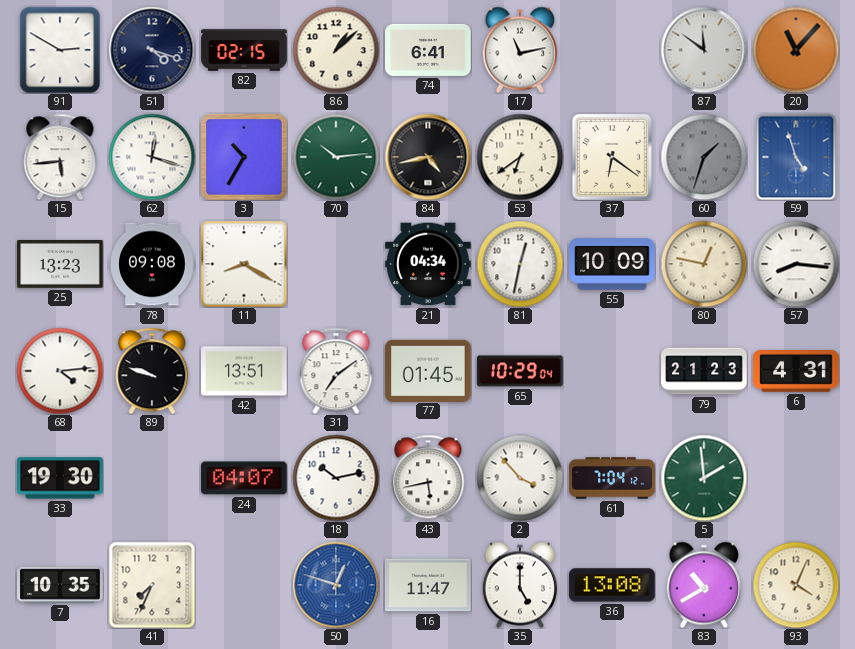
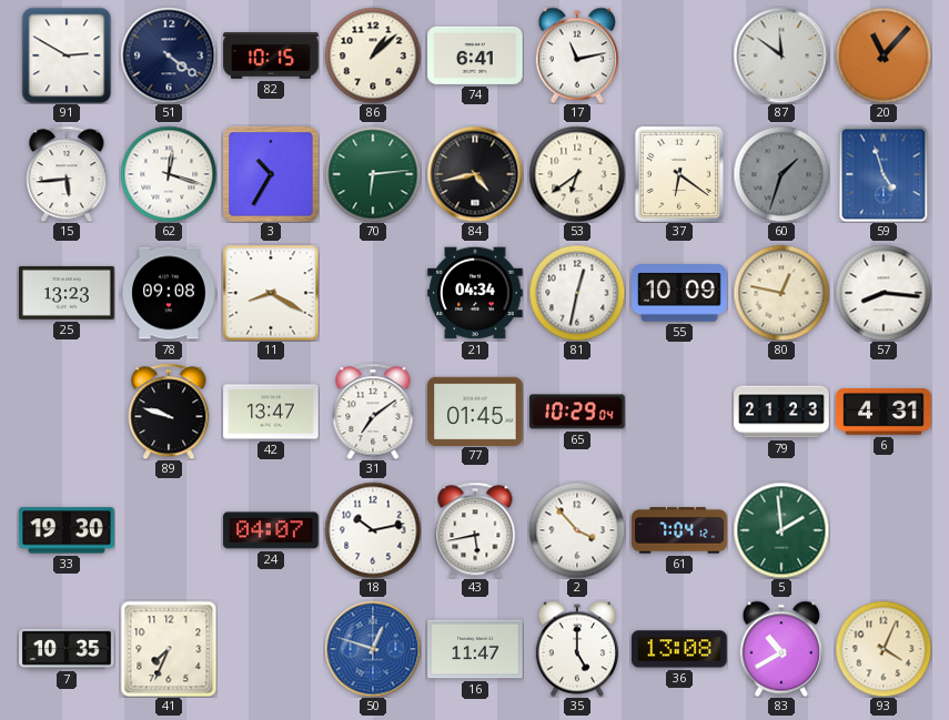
51: 4:18 -> 4:21
82: 02:15 -> 10:15
70: 10:14 -> 6:14
68: 4:14 -> none
42: 13:51 -> 13:47
